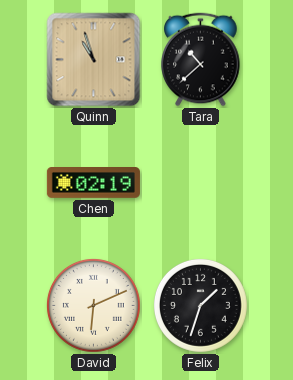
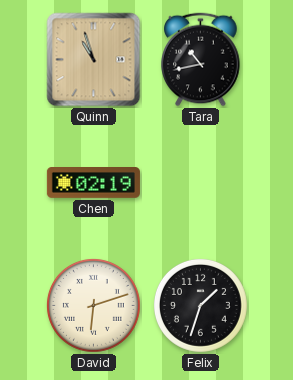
Tara: 10:38 -> 10:43
David: 6:11 -> 6:12
